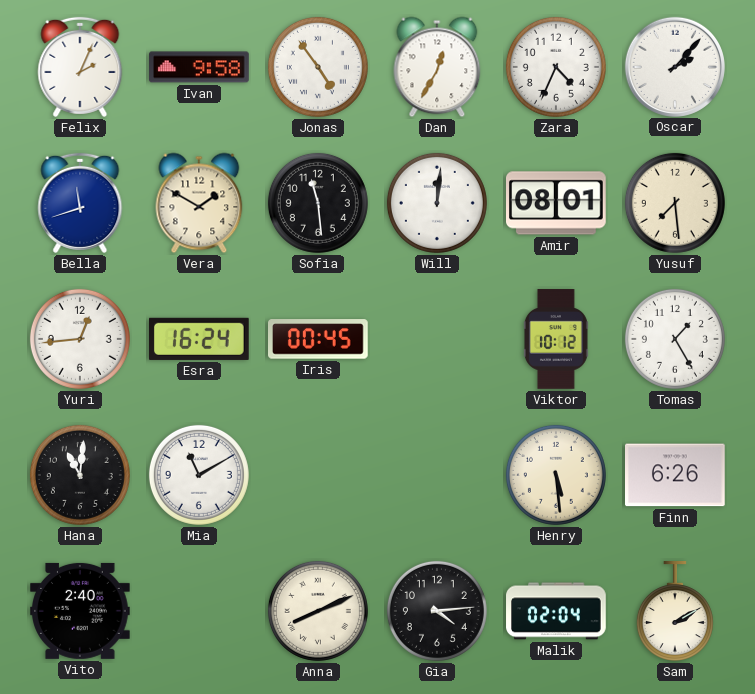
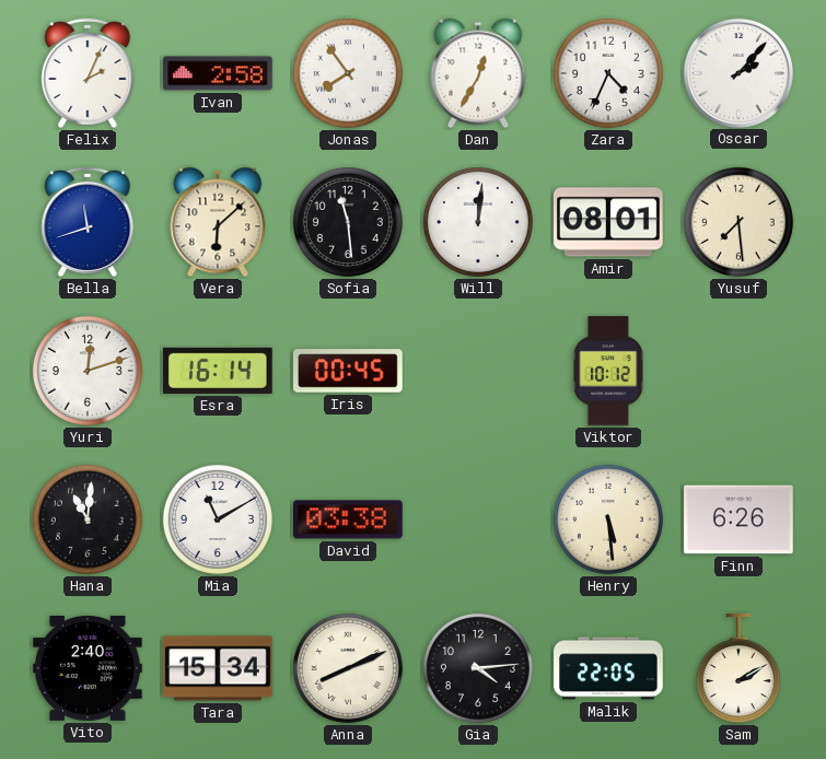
Ivan: 9:58 -> 2:58
Jonas: 4:54 -> 7:54
Vera: 1:50 -> 6:08
Yuri: 12:44 -> 12:12
Esra: 16:24 -> 16:14
Tomas: 1:25 -> none
David: none -> 03:38
Tara: none -> 15:34
Malik: 02:04 -> 22:05
